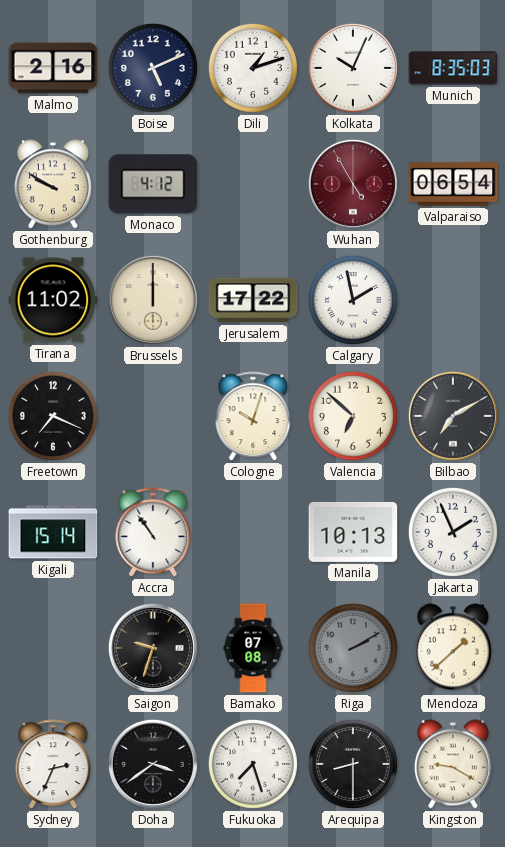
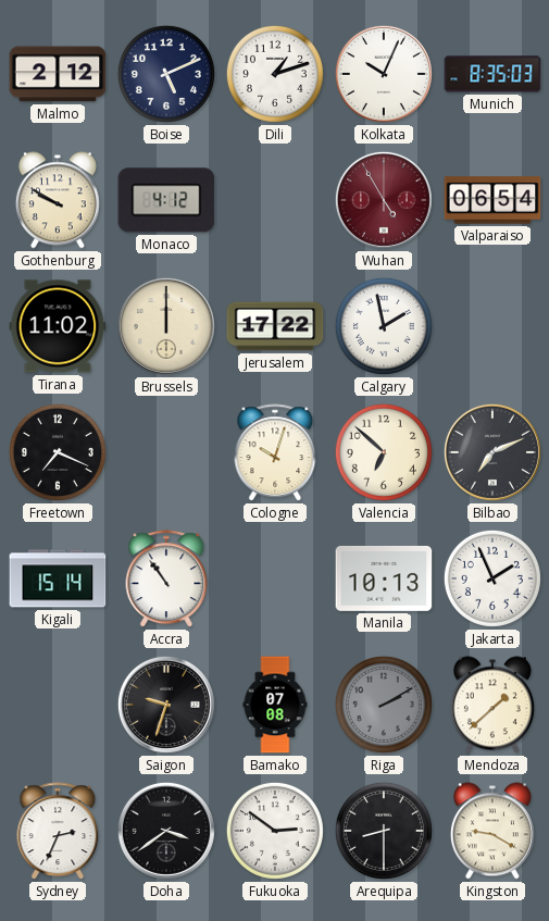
Malmo: 2:16 -> 2:12
Bilbao: 7:10 -> 7:11
Fukuoka: 7:27 -> 2:51
